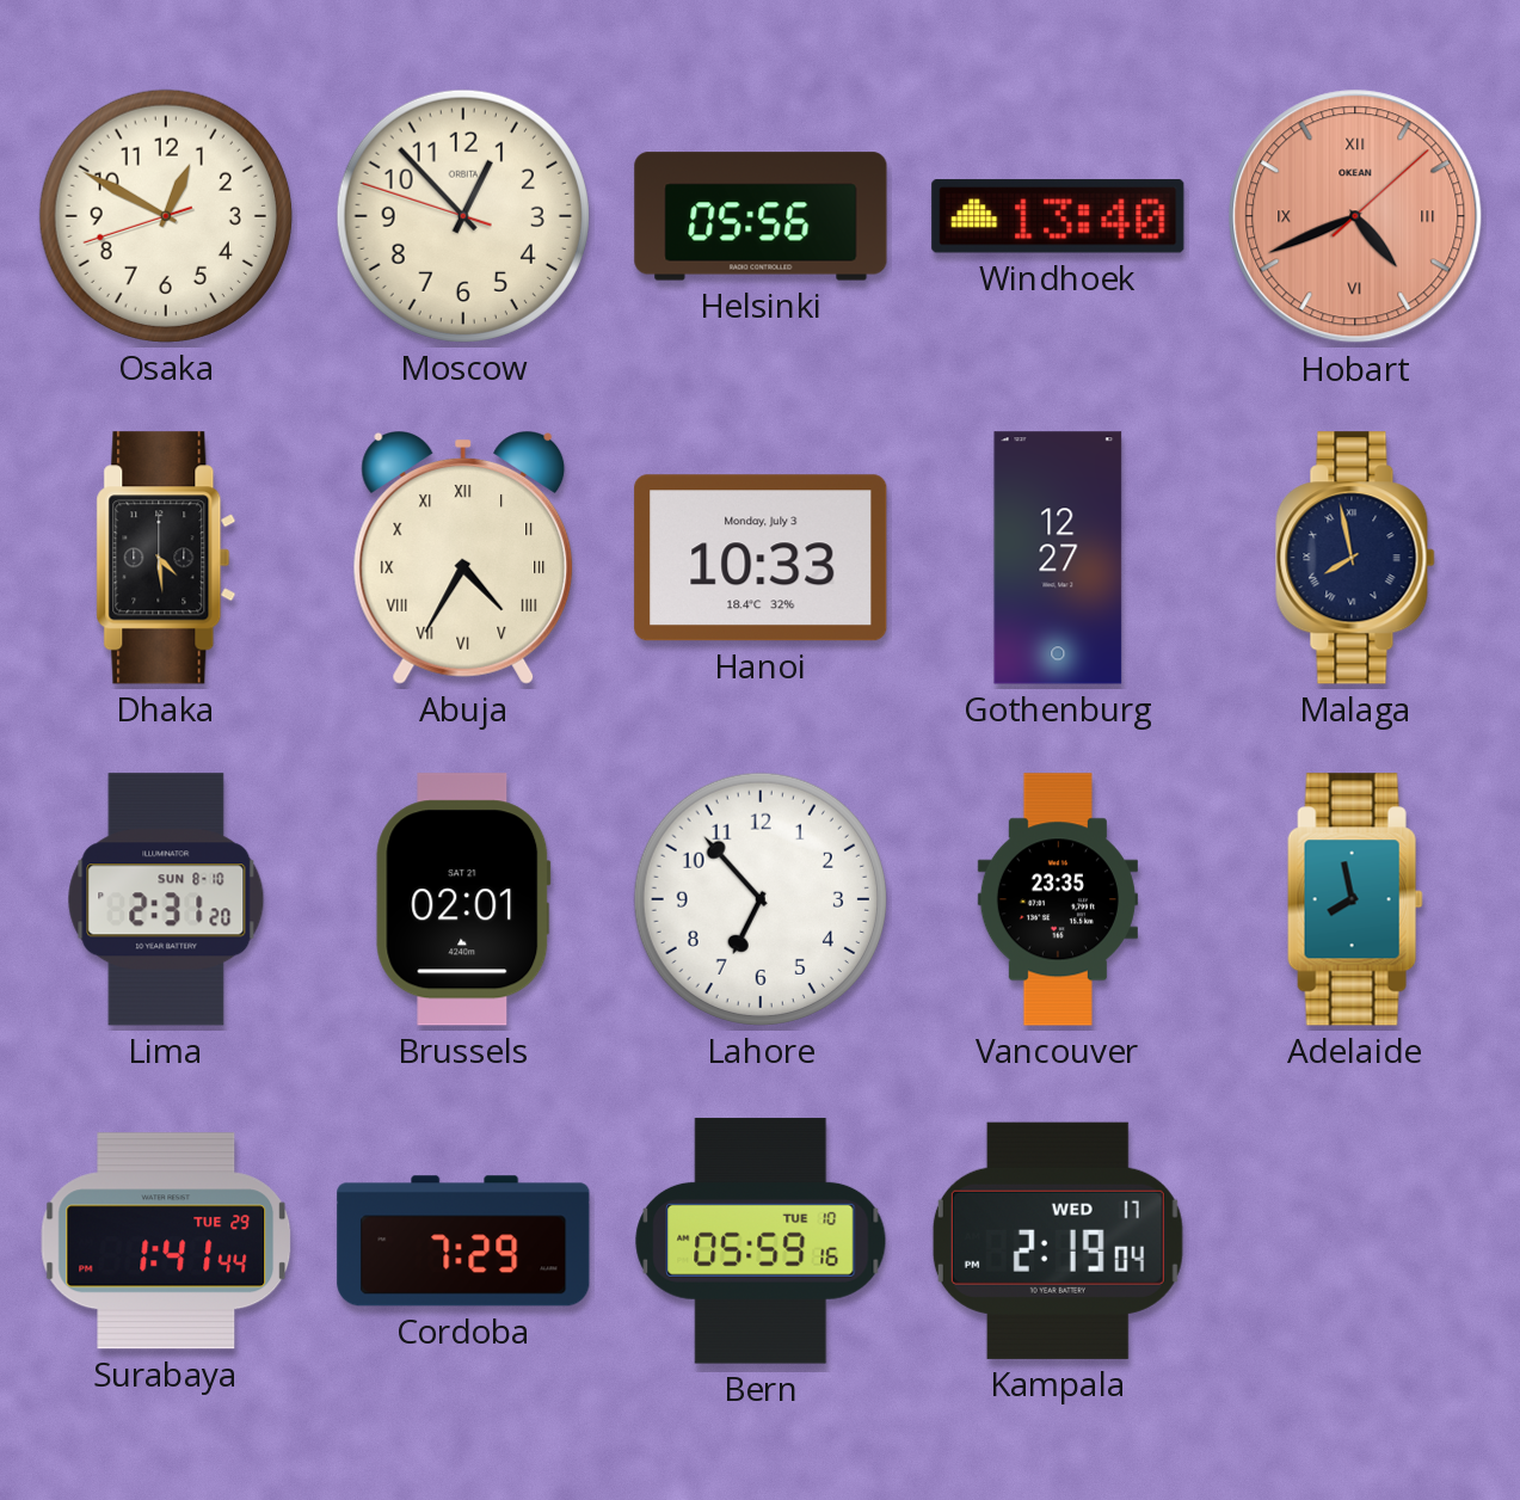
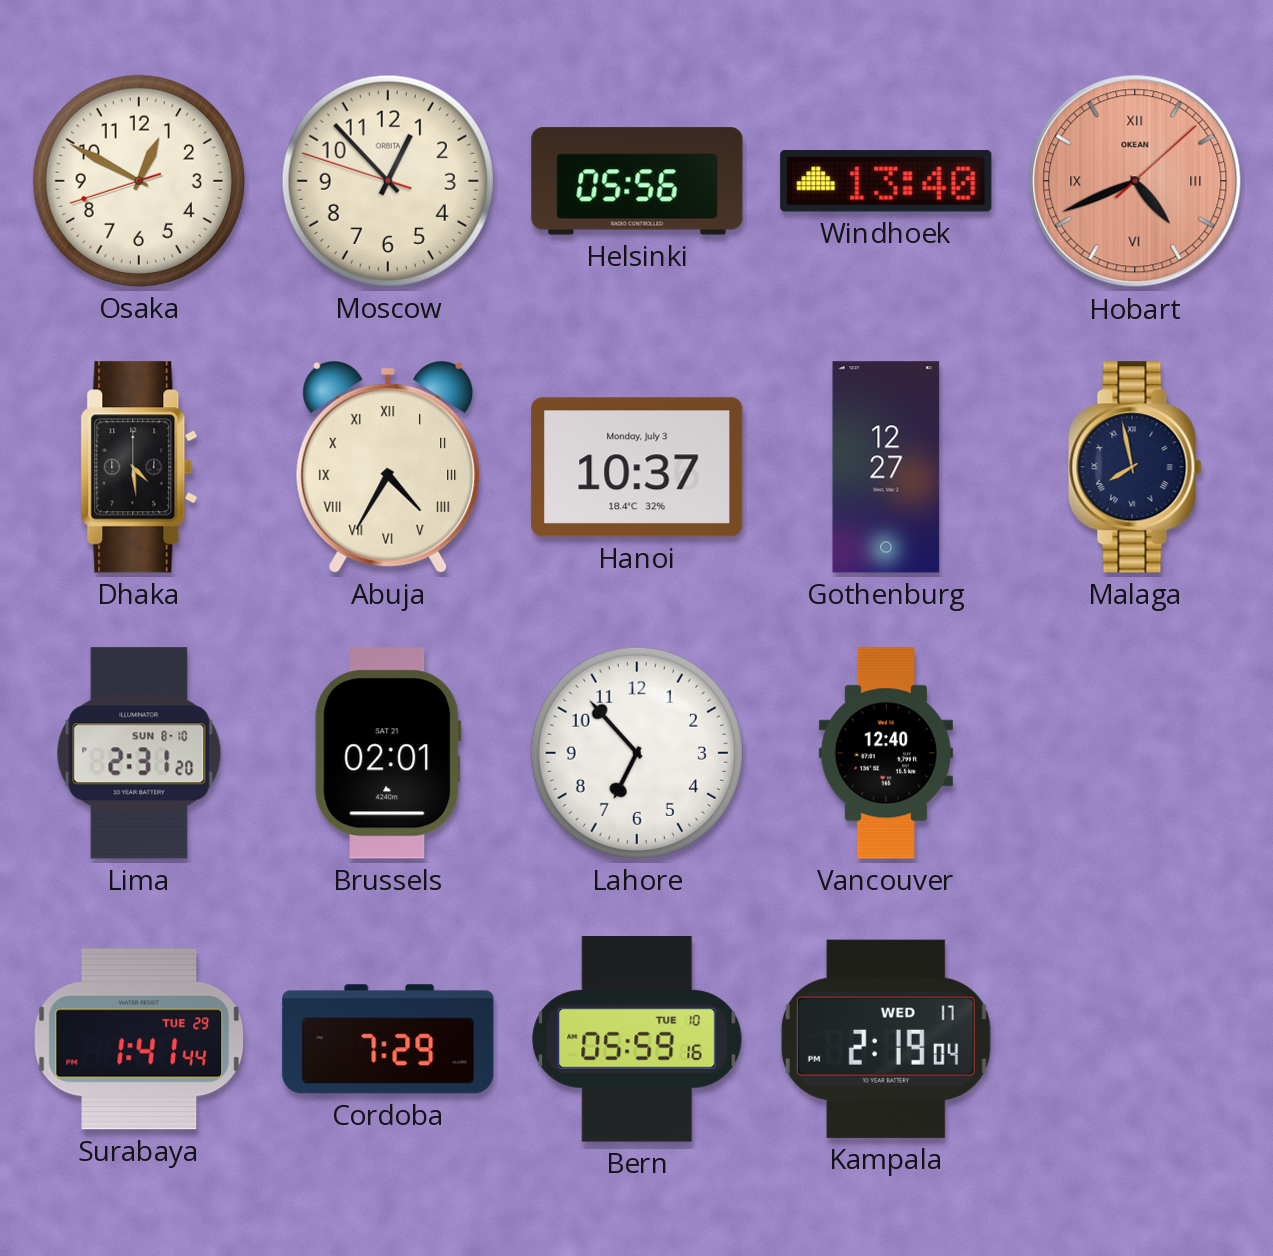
Hanoi: 10:33 -> 10:37
Vancouver: 23:35 -> 12:40
Adelaide: 7:58 -> none
